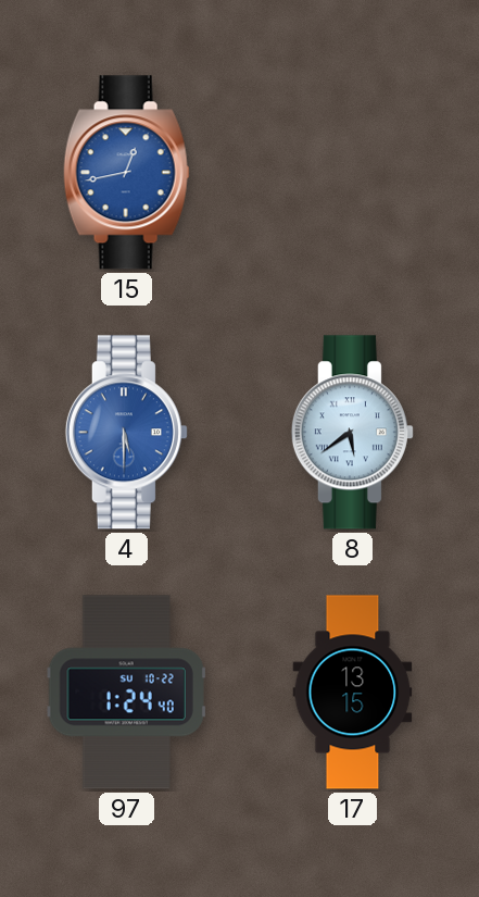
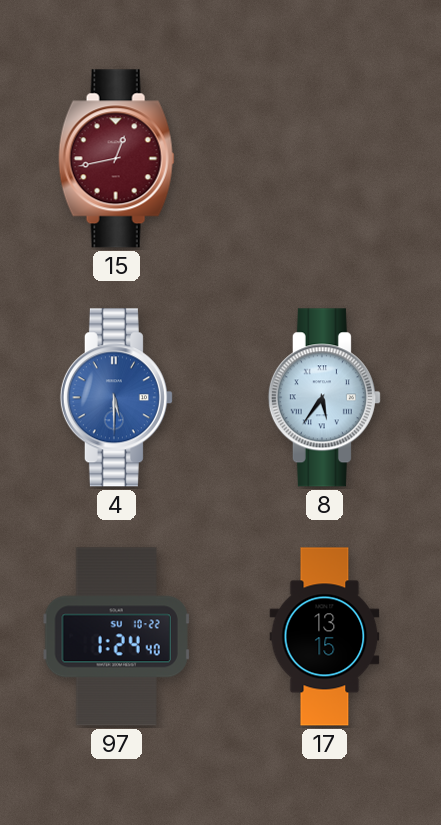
15 dial: blue -> burgundy
8: 5:39 -> 5:36
